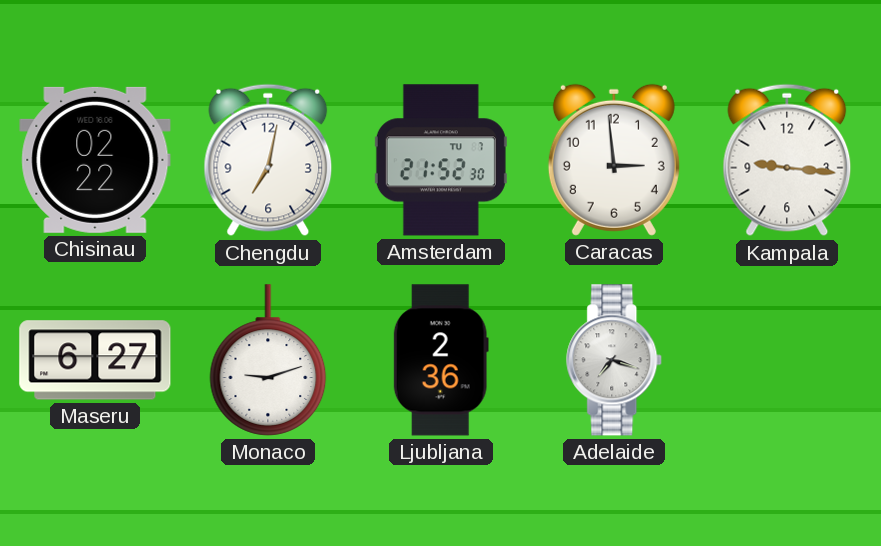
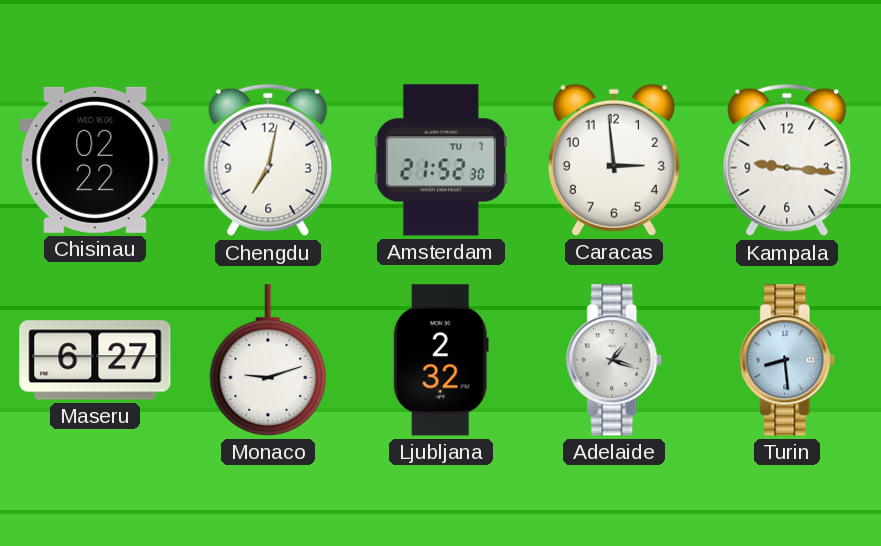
Ljubljana: 2:36 -> 2:32
Adelaide: 7:18 -> 1:18
Turin: none -> 8:29
